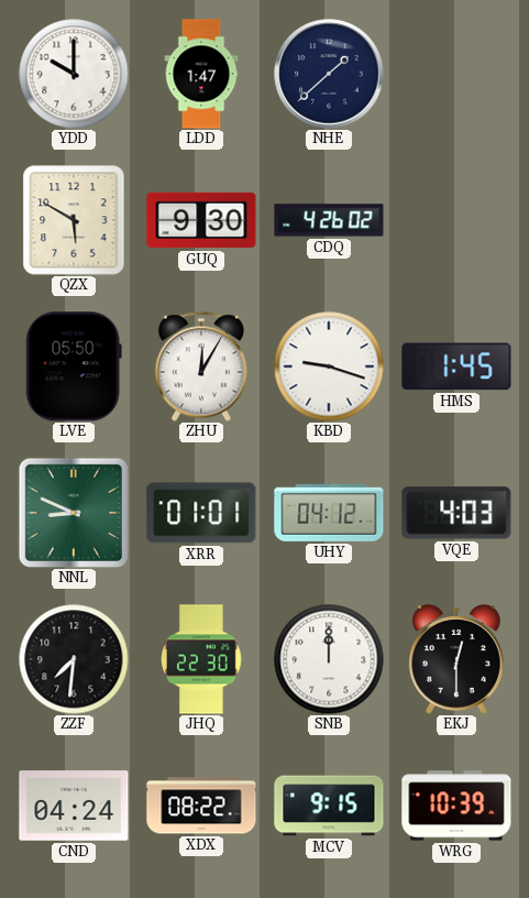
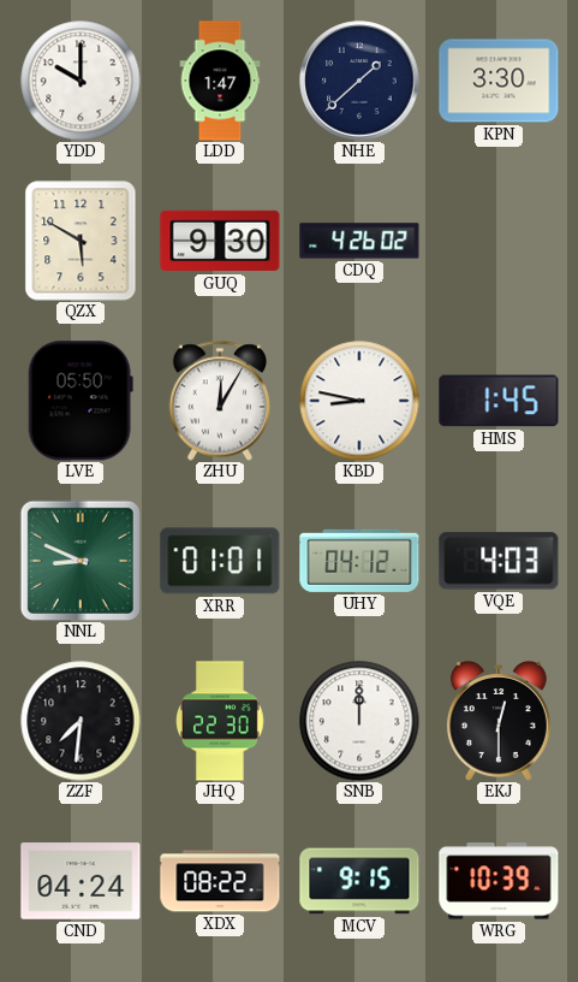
KPN: none -> 3:30
KBD: 9:18 -> 8:47
